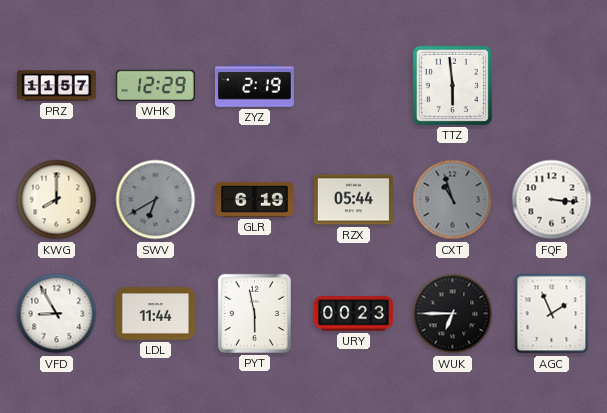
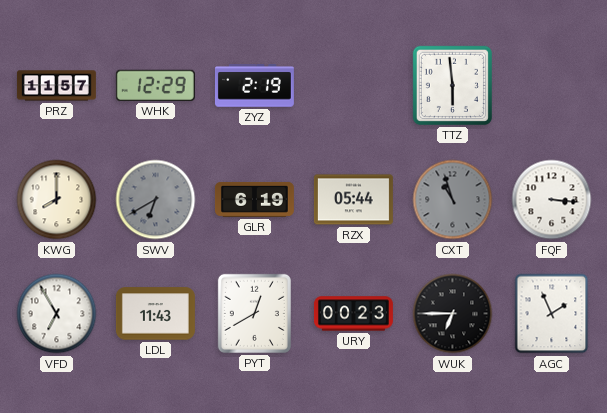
VFD: 8:55 -> 6:55
LDL: 11:44 -> 11:43
PYT: 5:58 -> 12:40
